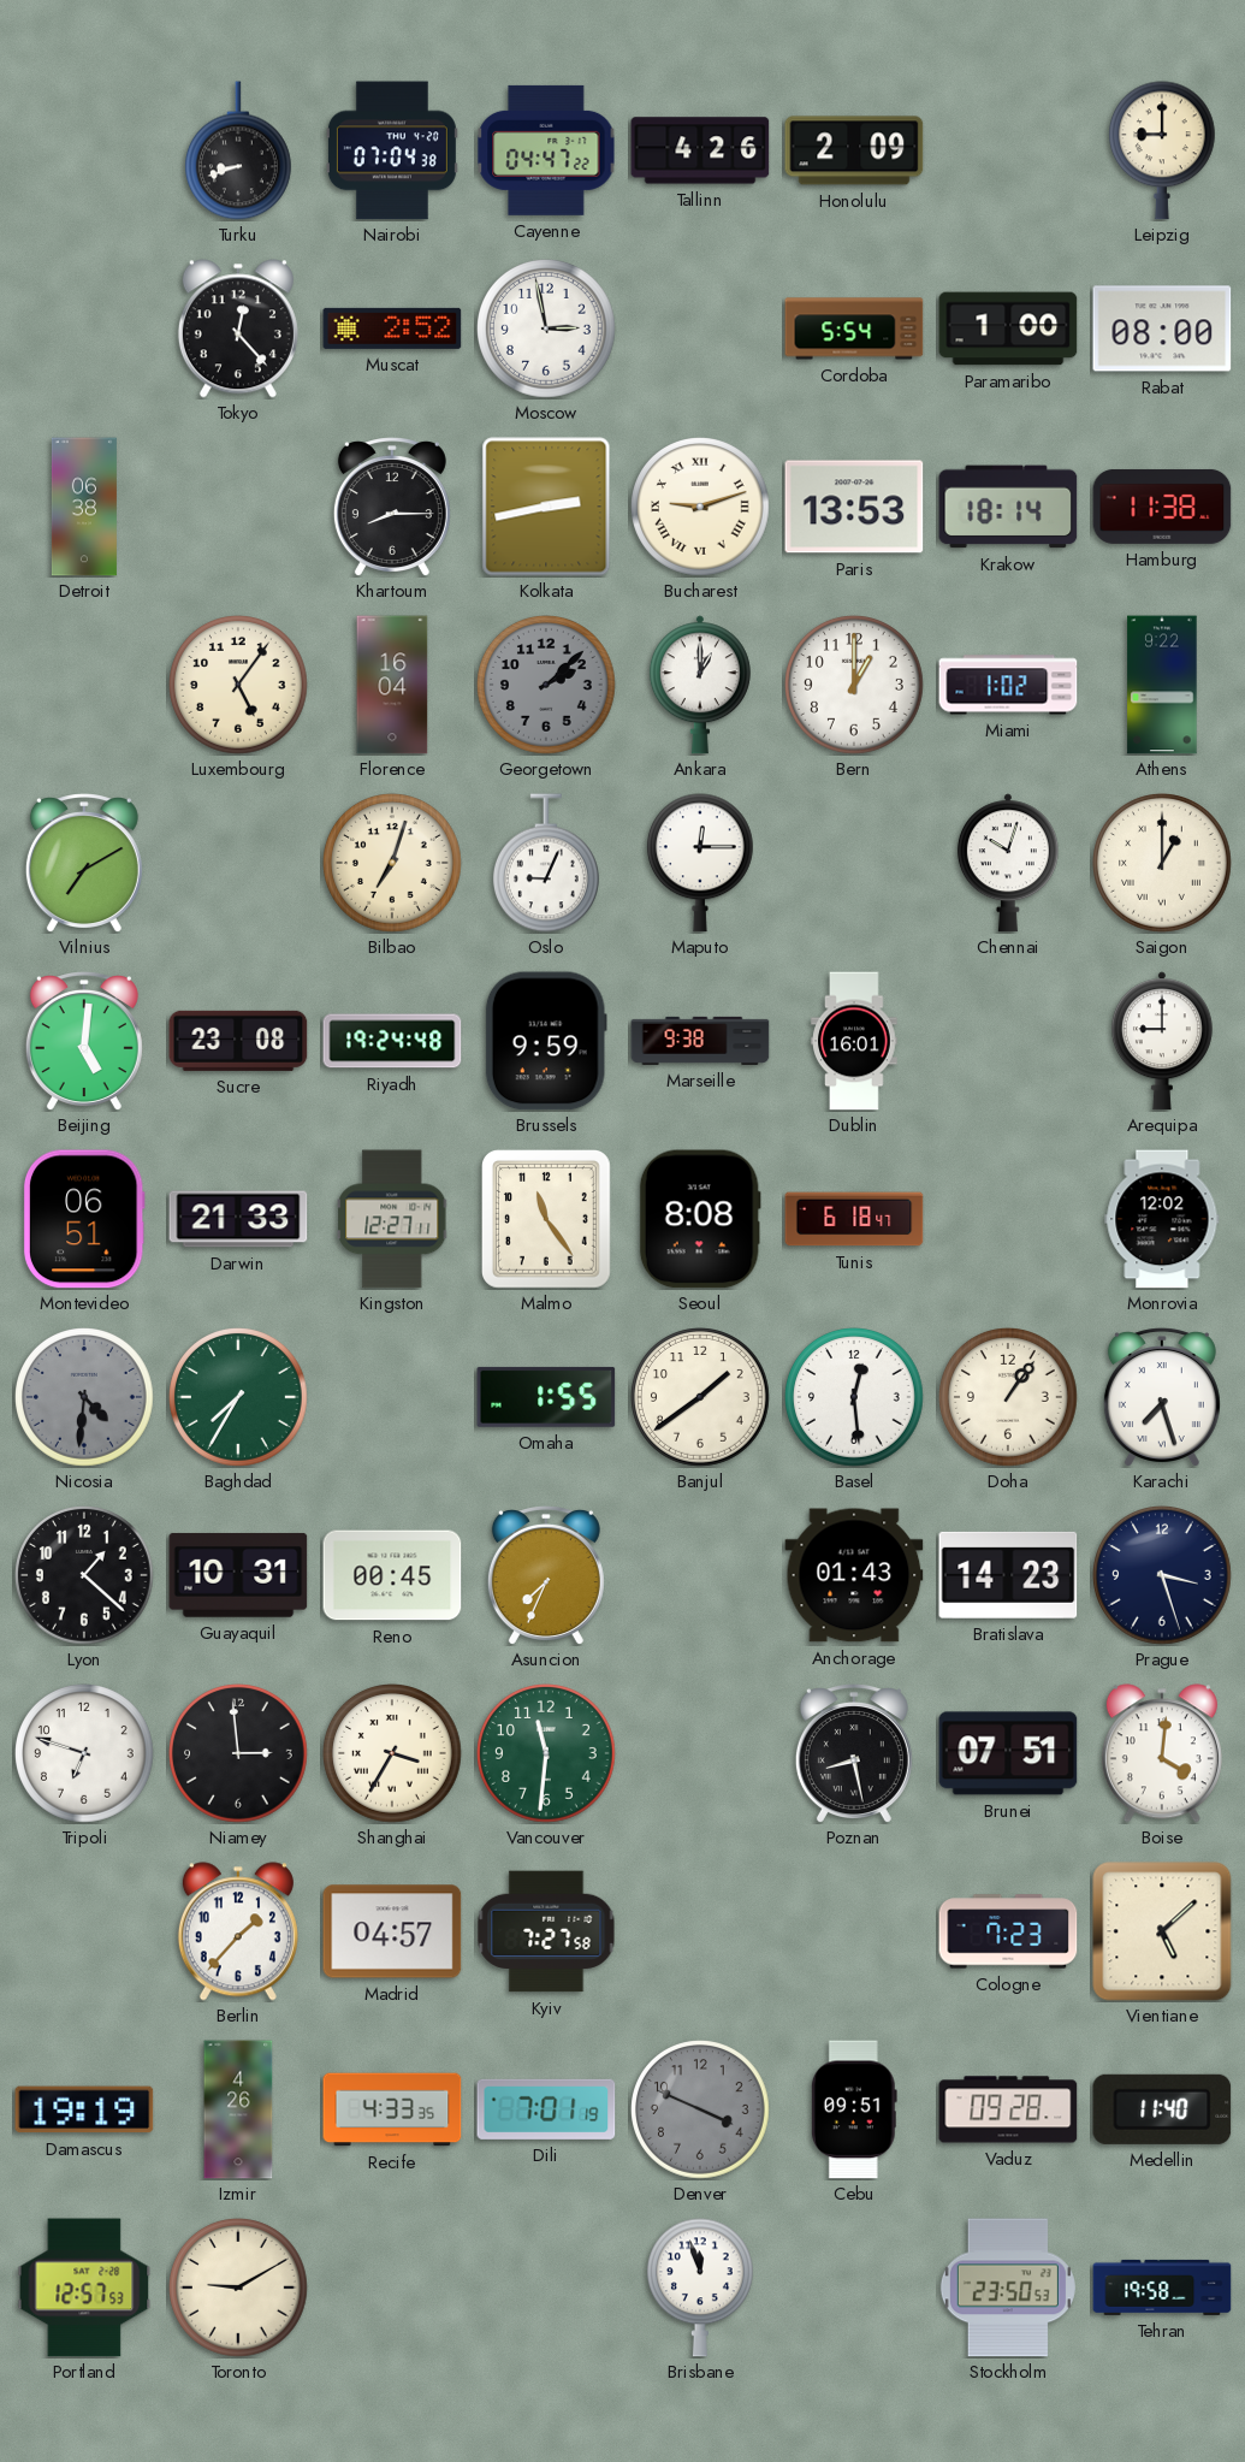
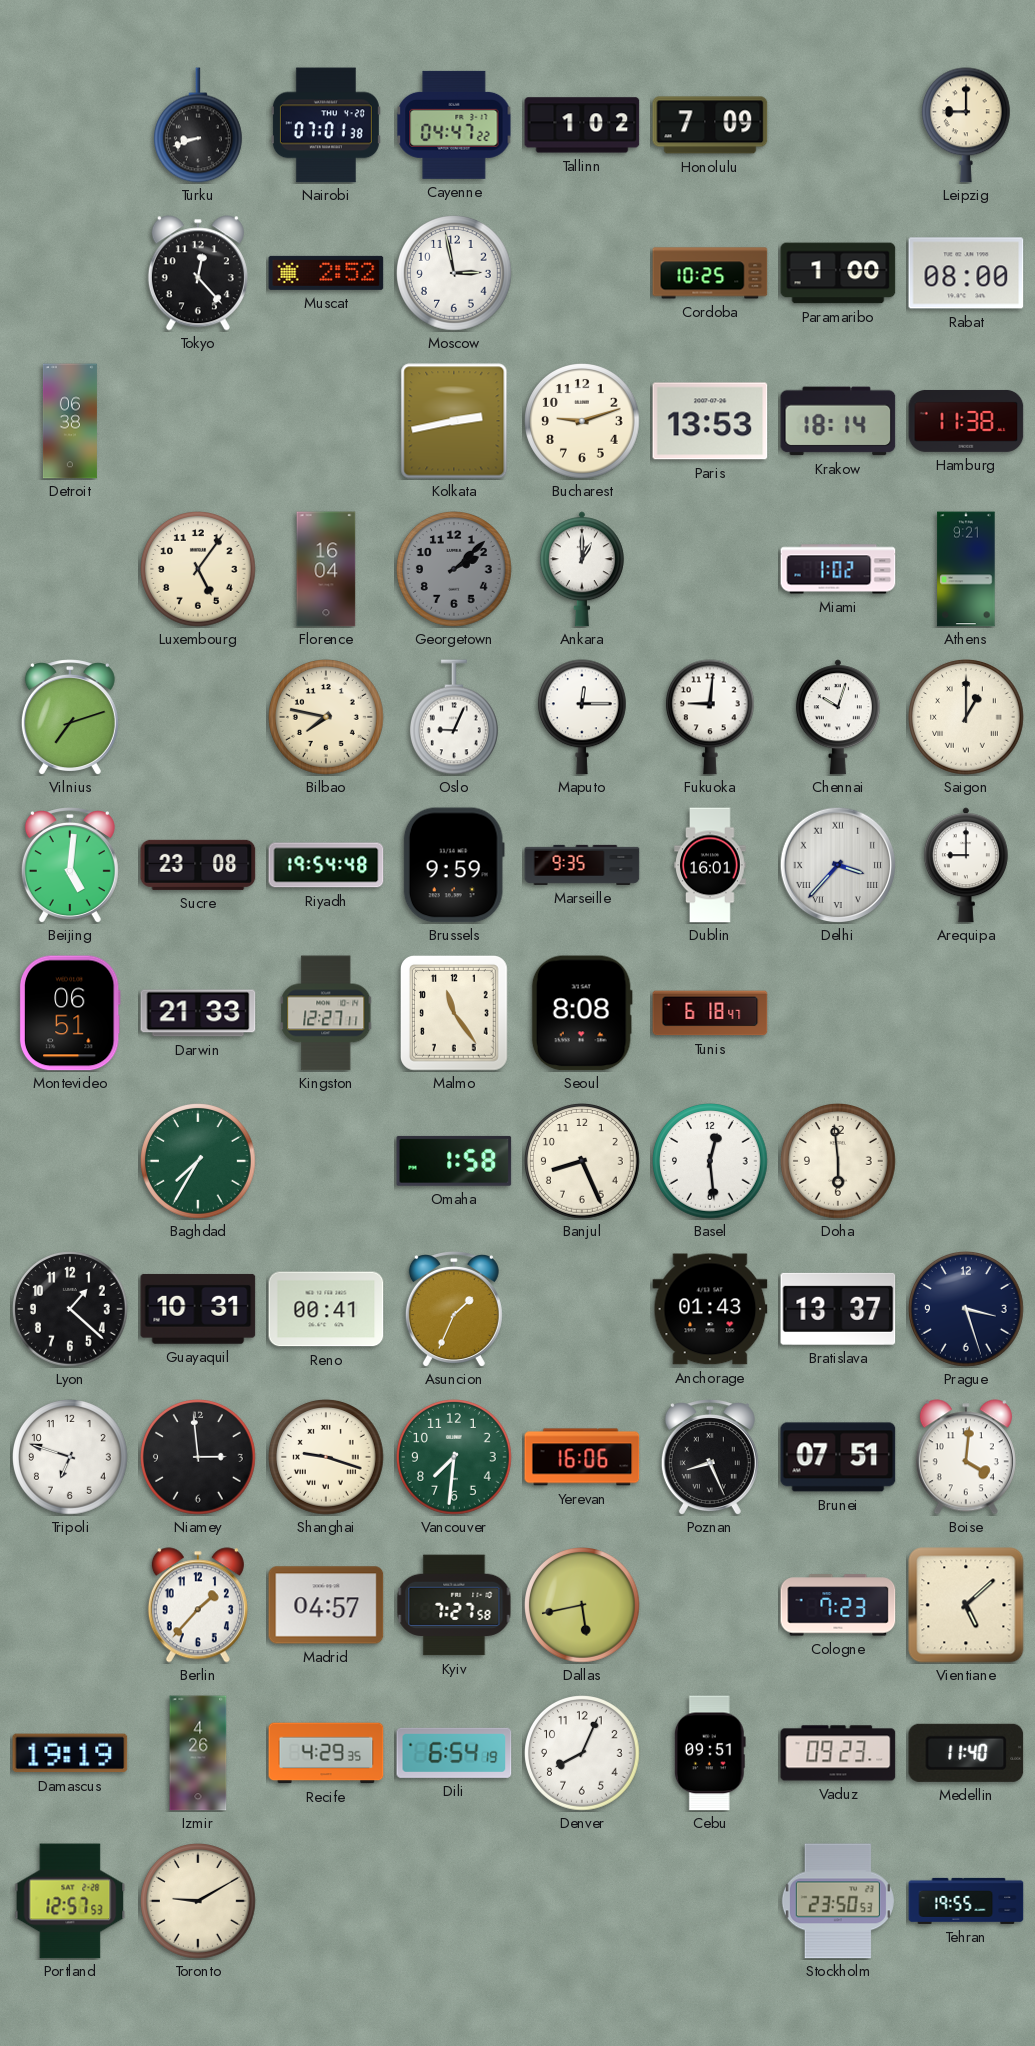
Nairobi: 07:04 -> 07:01
Tallinn: 4:26 -> 1:02
Honolulu: 2:09 -> 7:09
Cordoba: 5:54 -> 10:25
Khartoum: 8:15 -> none
Bucharest numerals: Roman -> Arabic
Bern: 1:00 -> none
Athens: 9:22 -> 9:21
Vilnius: 7:10 -> 7:12
Bilbao: 7:03 -> 7:47
Fukuoka: none -> 9:01
Riyadh: 19:24 -> 19:54
Marseille: 9:38 -> 9:35
Delhi: none -> 3:37
Monrovia: 12:02 -> none
Nicosia: 4:31 -> none
Omaha: 1:55 -> 1:58
Banjul: 1:39 -> 8:26
Doha: 1:06 -> 5:59
Karachi: 7:27 -> none
Reno: 00:45 -> 00:41
Asuncion: 7:34 -> 1:34
Bratislava: 14:23 -> 13:37
Shanghai: 3:35 -> 9:18
Vancouver: 11:31 -> 7:31
Yerevan: none -> 16:06
Poznan: 8:28 -> 8:26
Dallas: none -> 5:43
Recife: 4:33 -> 4:29
Dili: 7:01 -> 6:54
Denver: 3:49 -> 8:04
Denver dial: grey -> white
Vaduz: 09:28 -> 09:23
Brisbane: 11:57 -> none
Tehran: 19:58 -> 19:55
